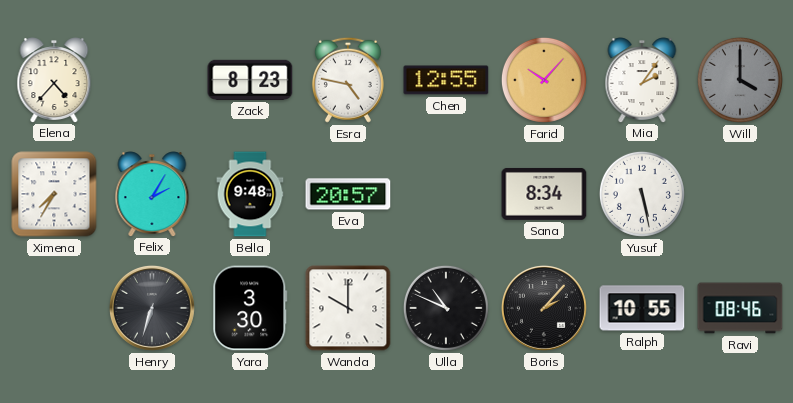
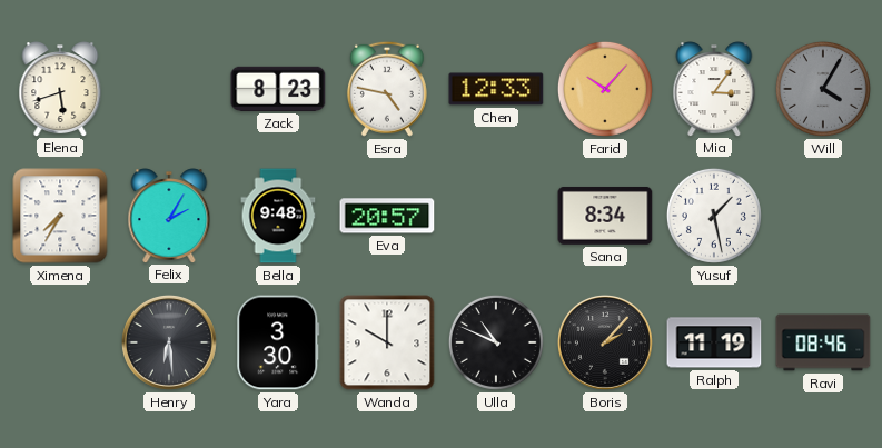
Elena: 4:37 -> 5:42
Chen: 12:55 -> 12:33
Mia: 2:06 -> 3:06
Will: 4:00 -> 4:05
Yusuf: 5:28 -> 1:28
Henry: 6:33 -> 6:29
Ralph: 10:55 -> 11:19
